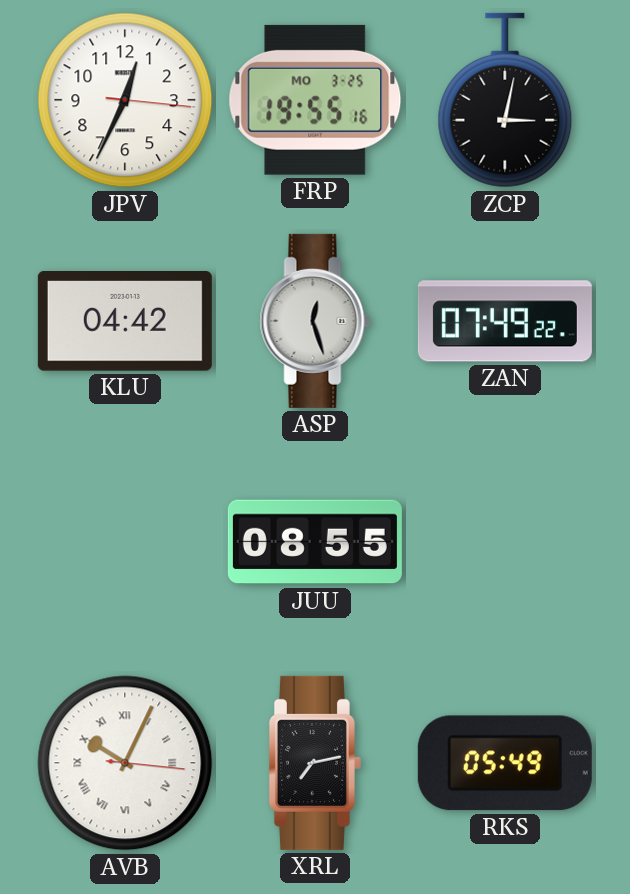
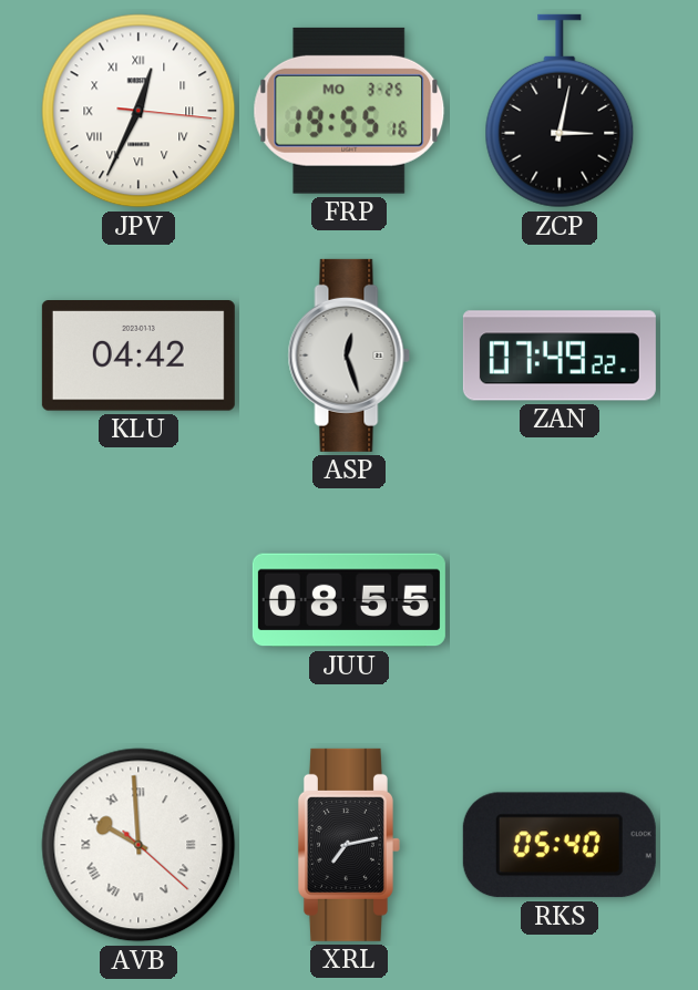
JPV numerals: Arabic -> Roman
AVB: 10:04 -> 9:59
RKS: 05:49 -> 05:40
